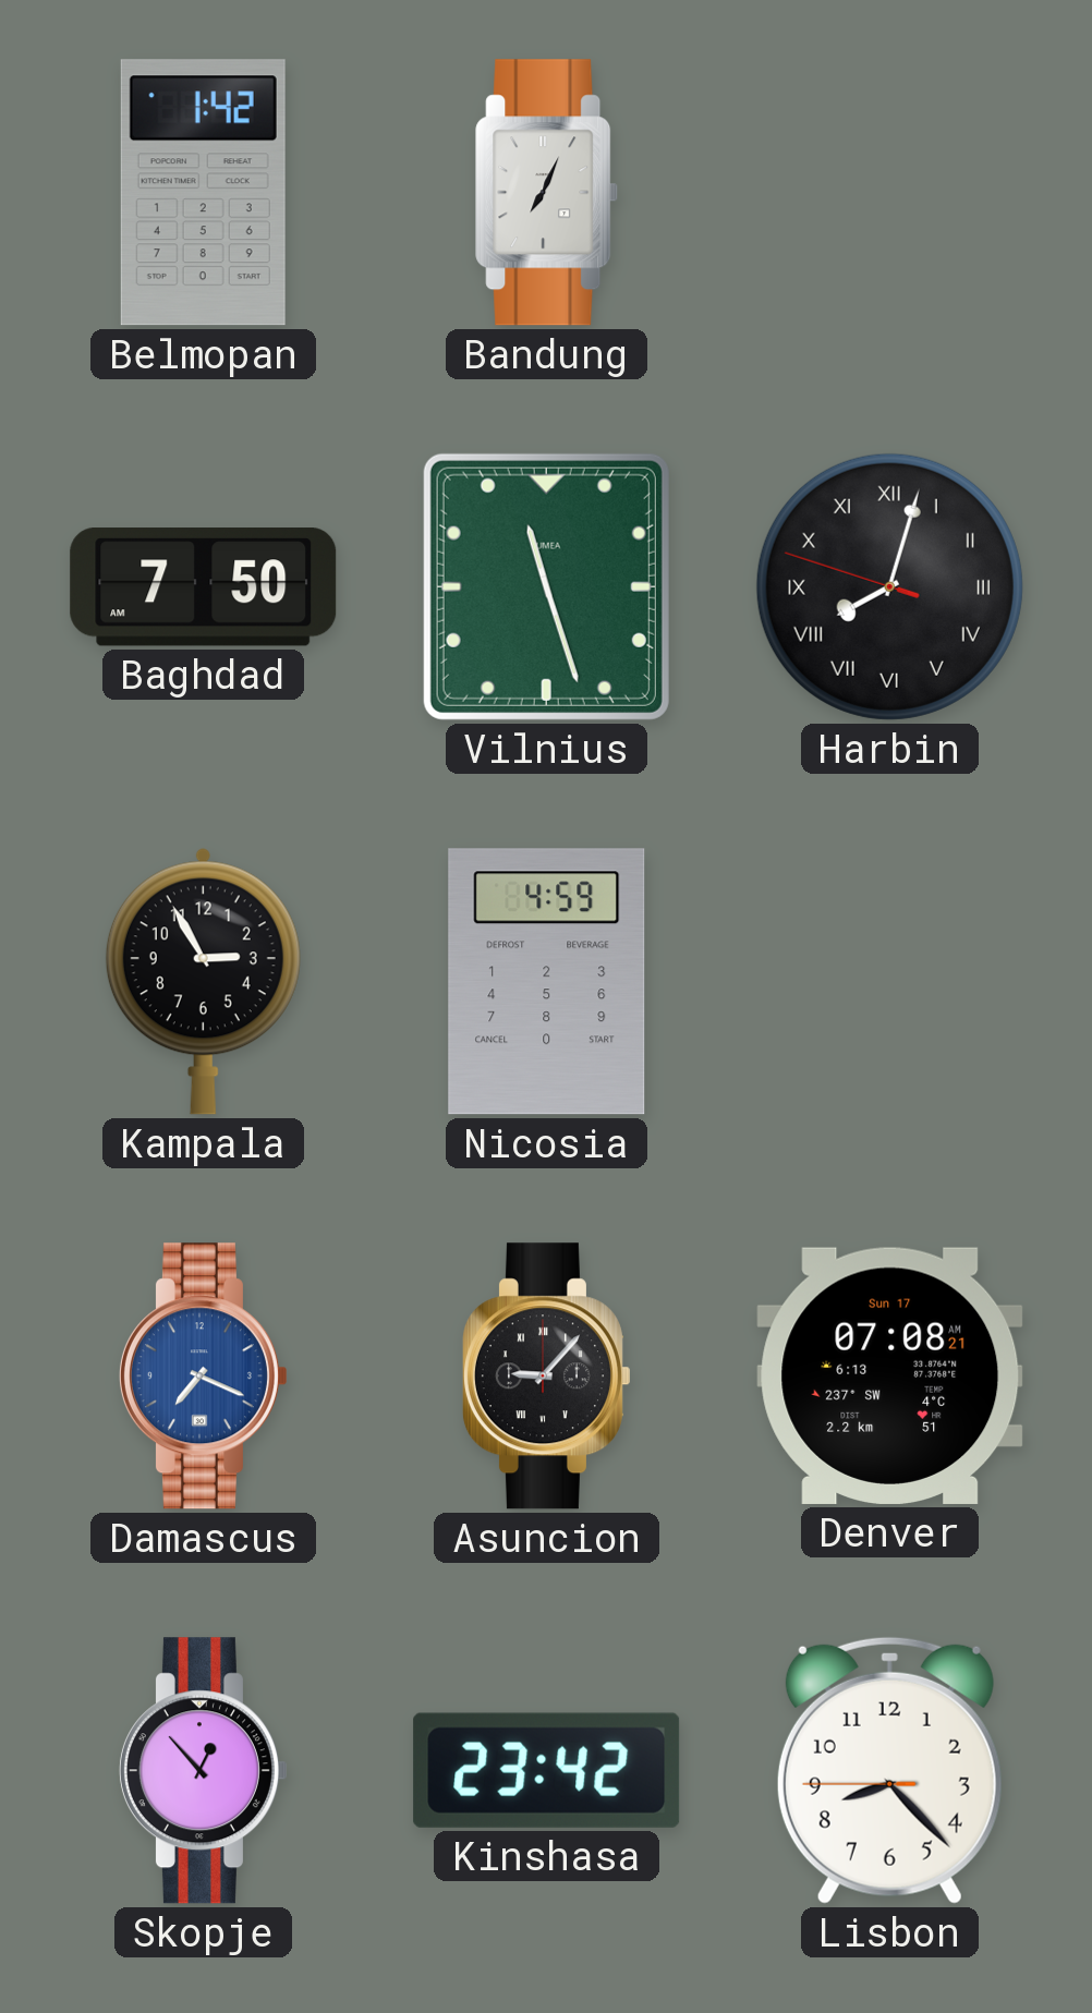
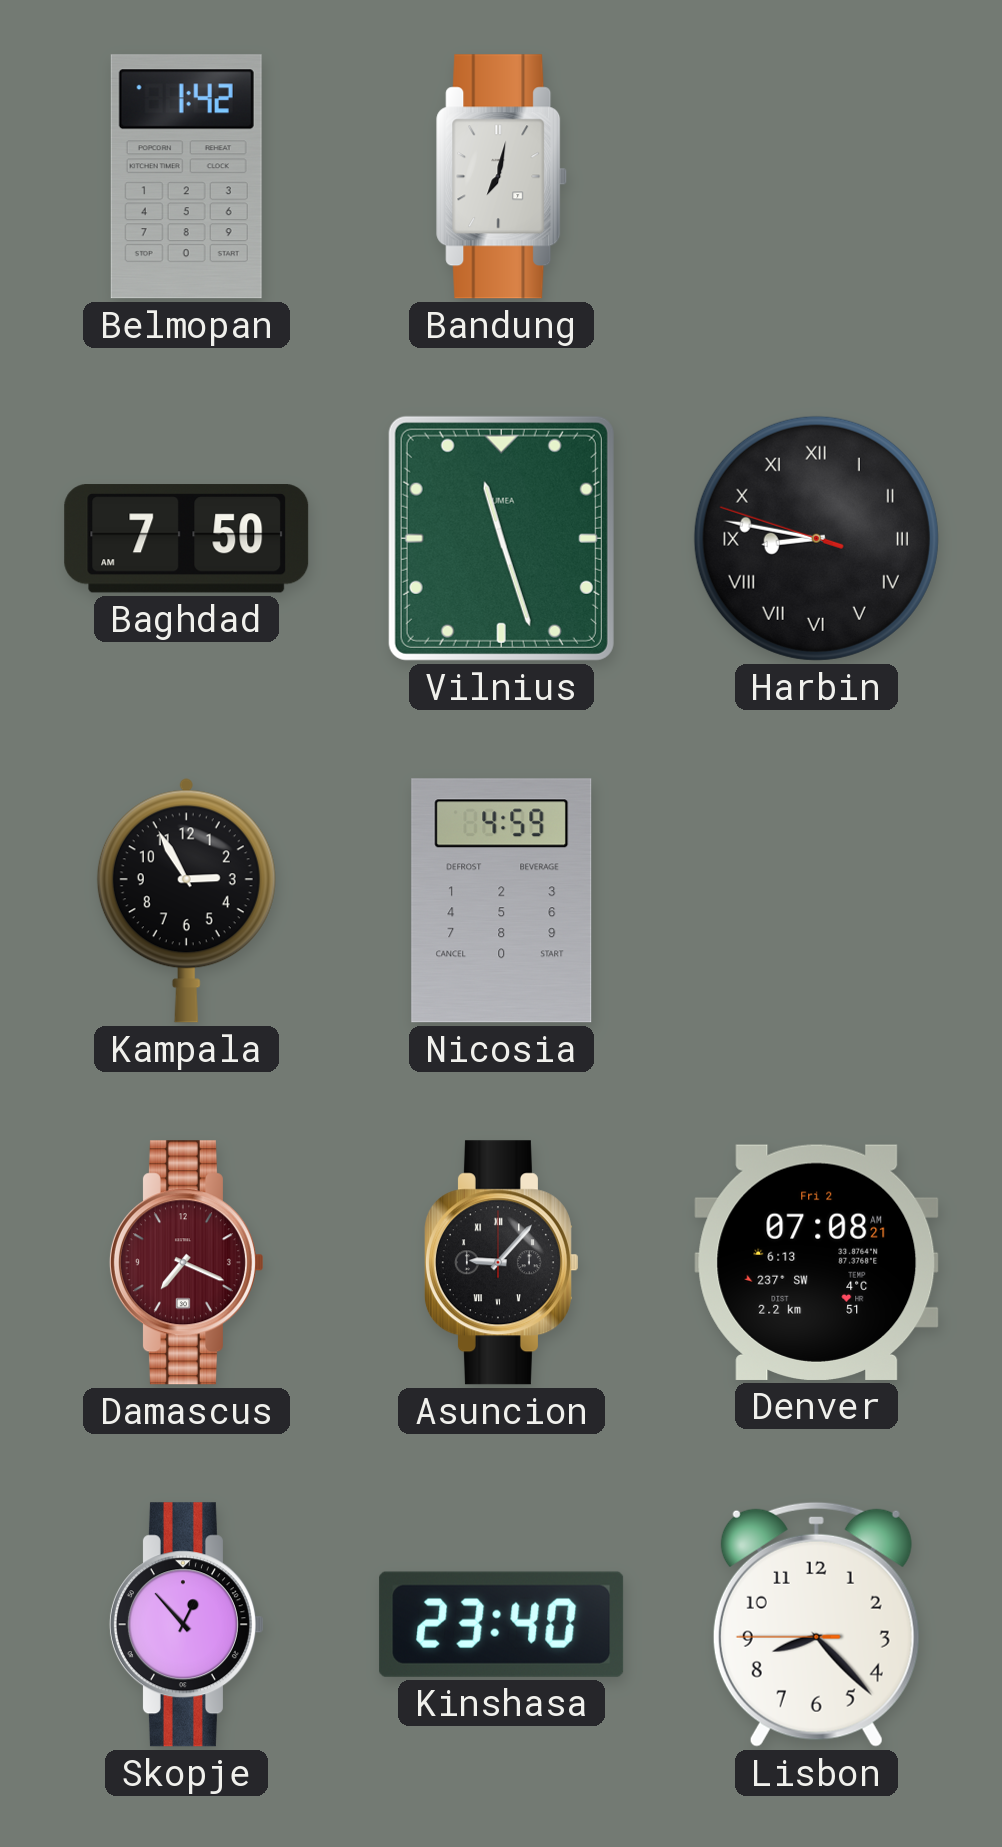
Bandung: 7:04 -> 7:02
Harbin: 8:02 -> 8:46
Damascus dial: blue -> burgundy
Denver date: Sun 17 -> Fri 2
Kinshasa: 23:42 -> 23:40
